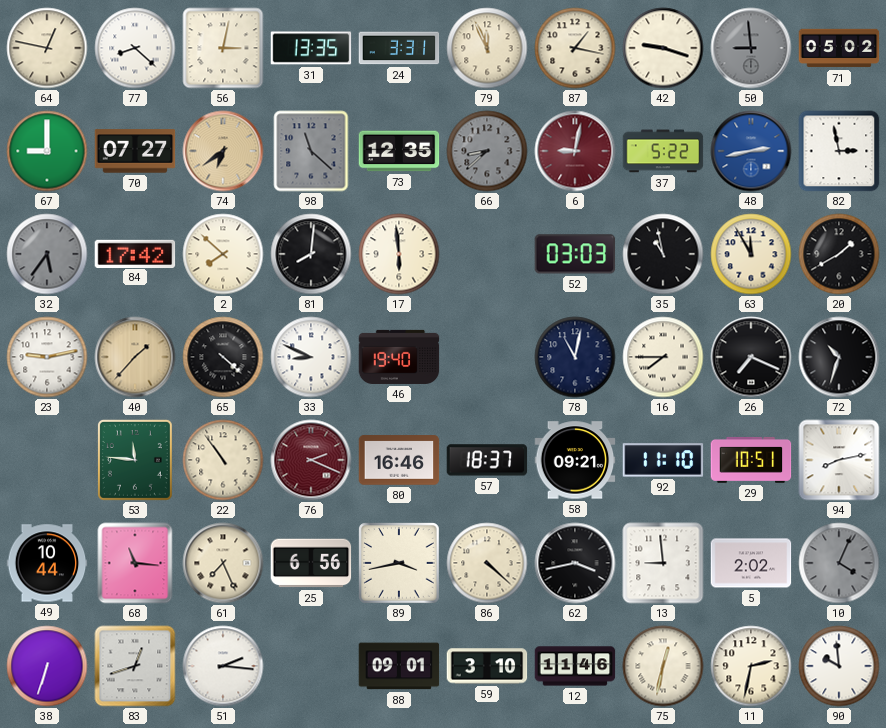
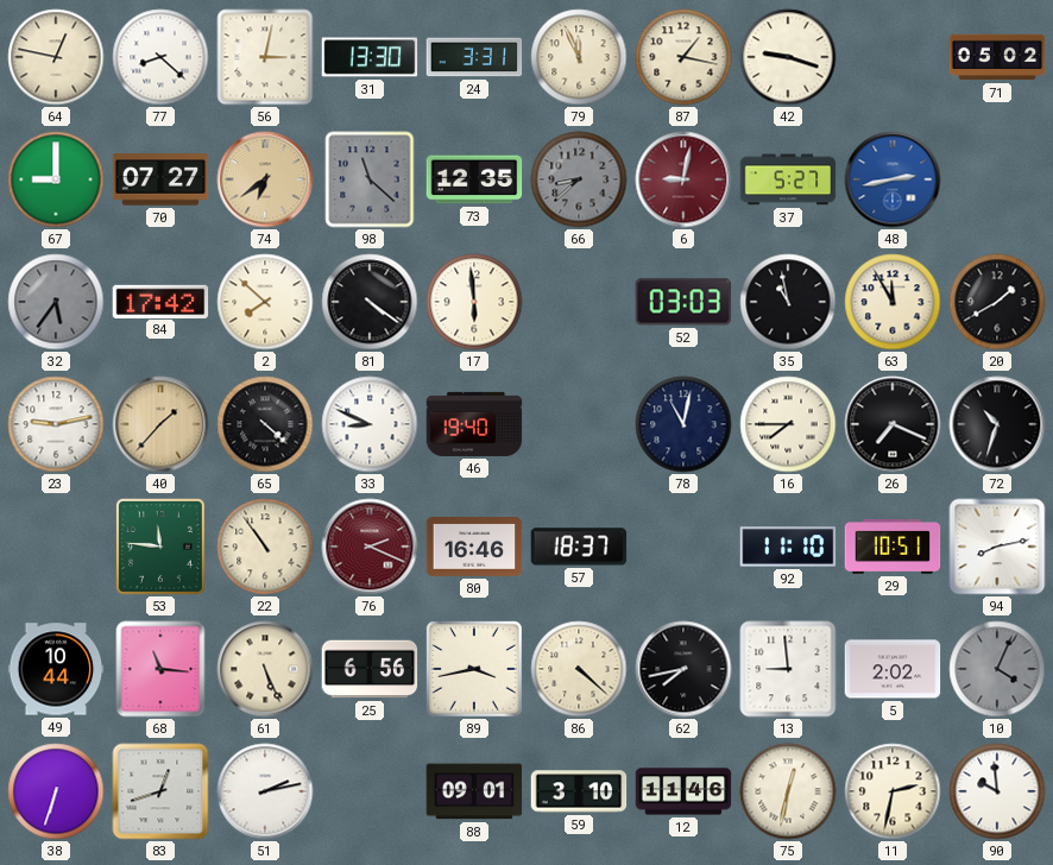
31: 13:35 -> 13:30
50: 8:59 -> none
37: 5:22 -> 5:27
82: 2:58 -> none
81: 8:01 -> 4:21
58: 09:21 -> none
61: 7:26 -> 5:26
62: 3:43 -> 7:43
51: 2:16 -> 2:13
